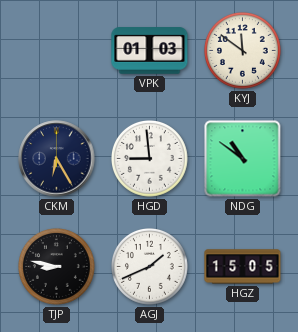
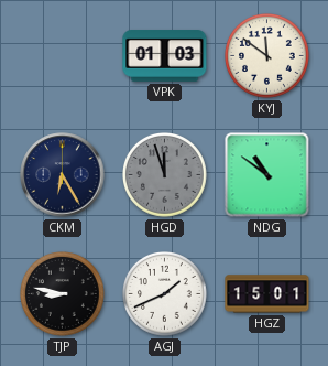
HGD: 8:59 -> 11:57
HGD dial: white -> grey
HGZ: 15:05 -> 15:01
